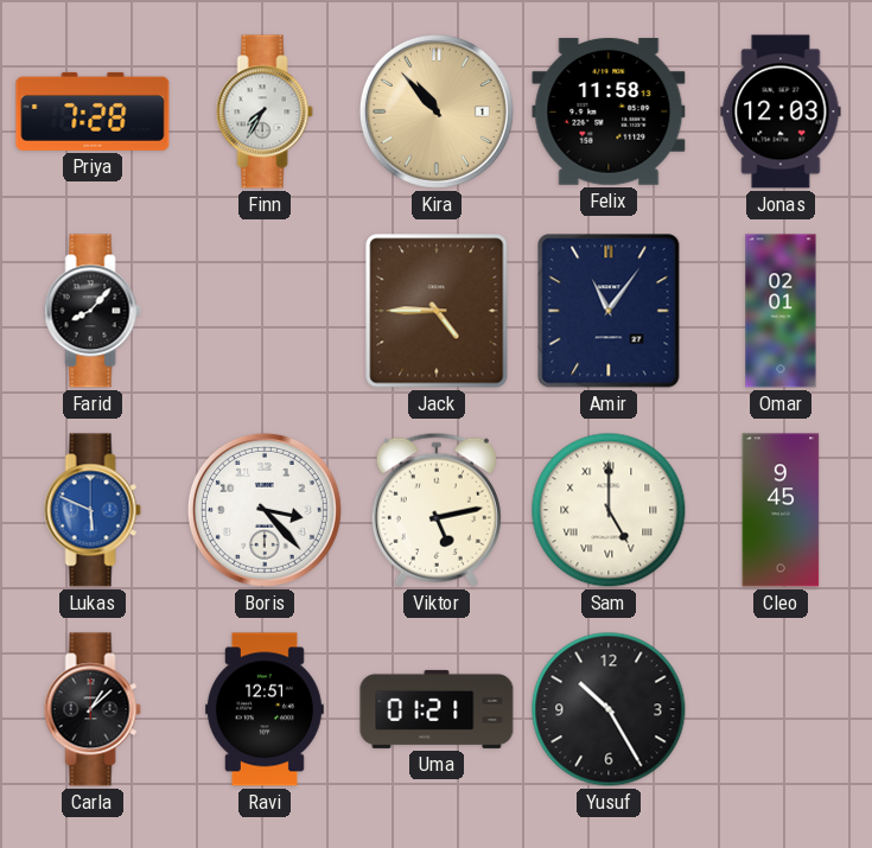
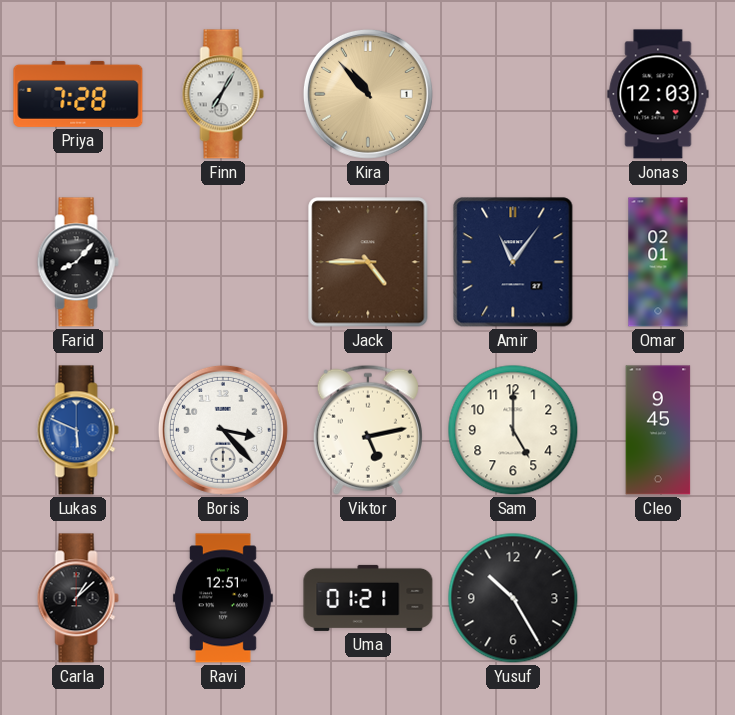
Finn: 7:35 -> 7:05
Felix: 11:58 -> none
Sam numerals: Roman -> Arabic
